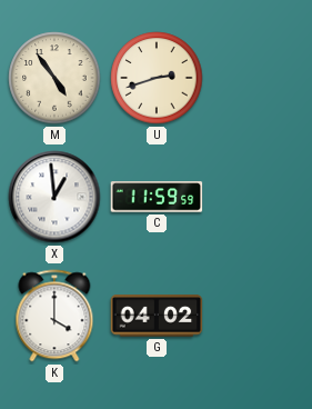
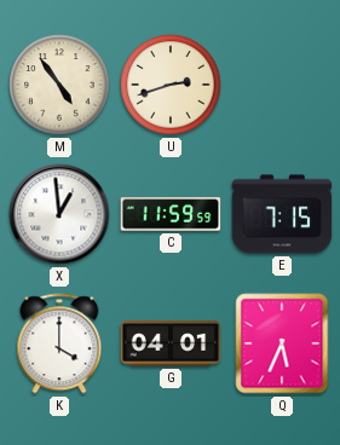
E: none -> 7:15
G: 04:02 -> 04:01
Q: none -> 5:34
